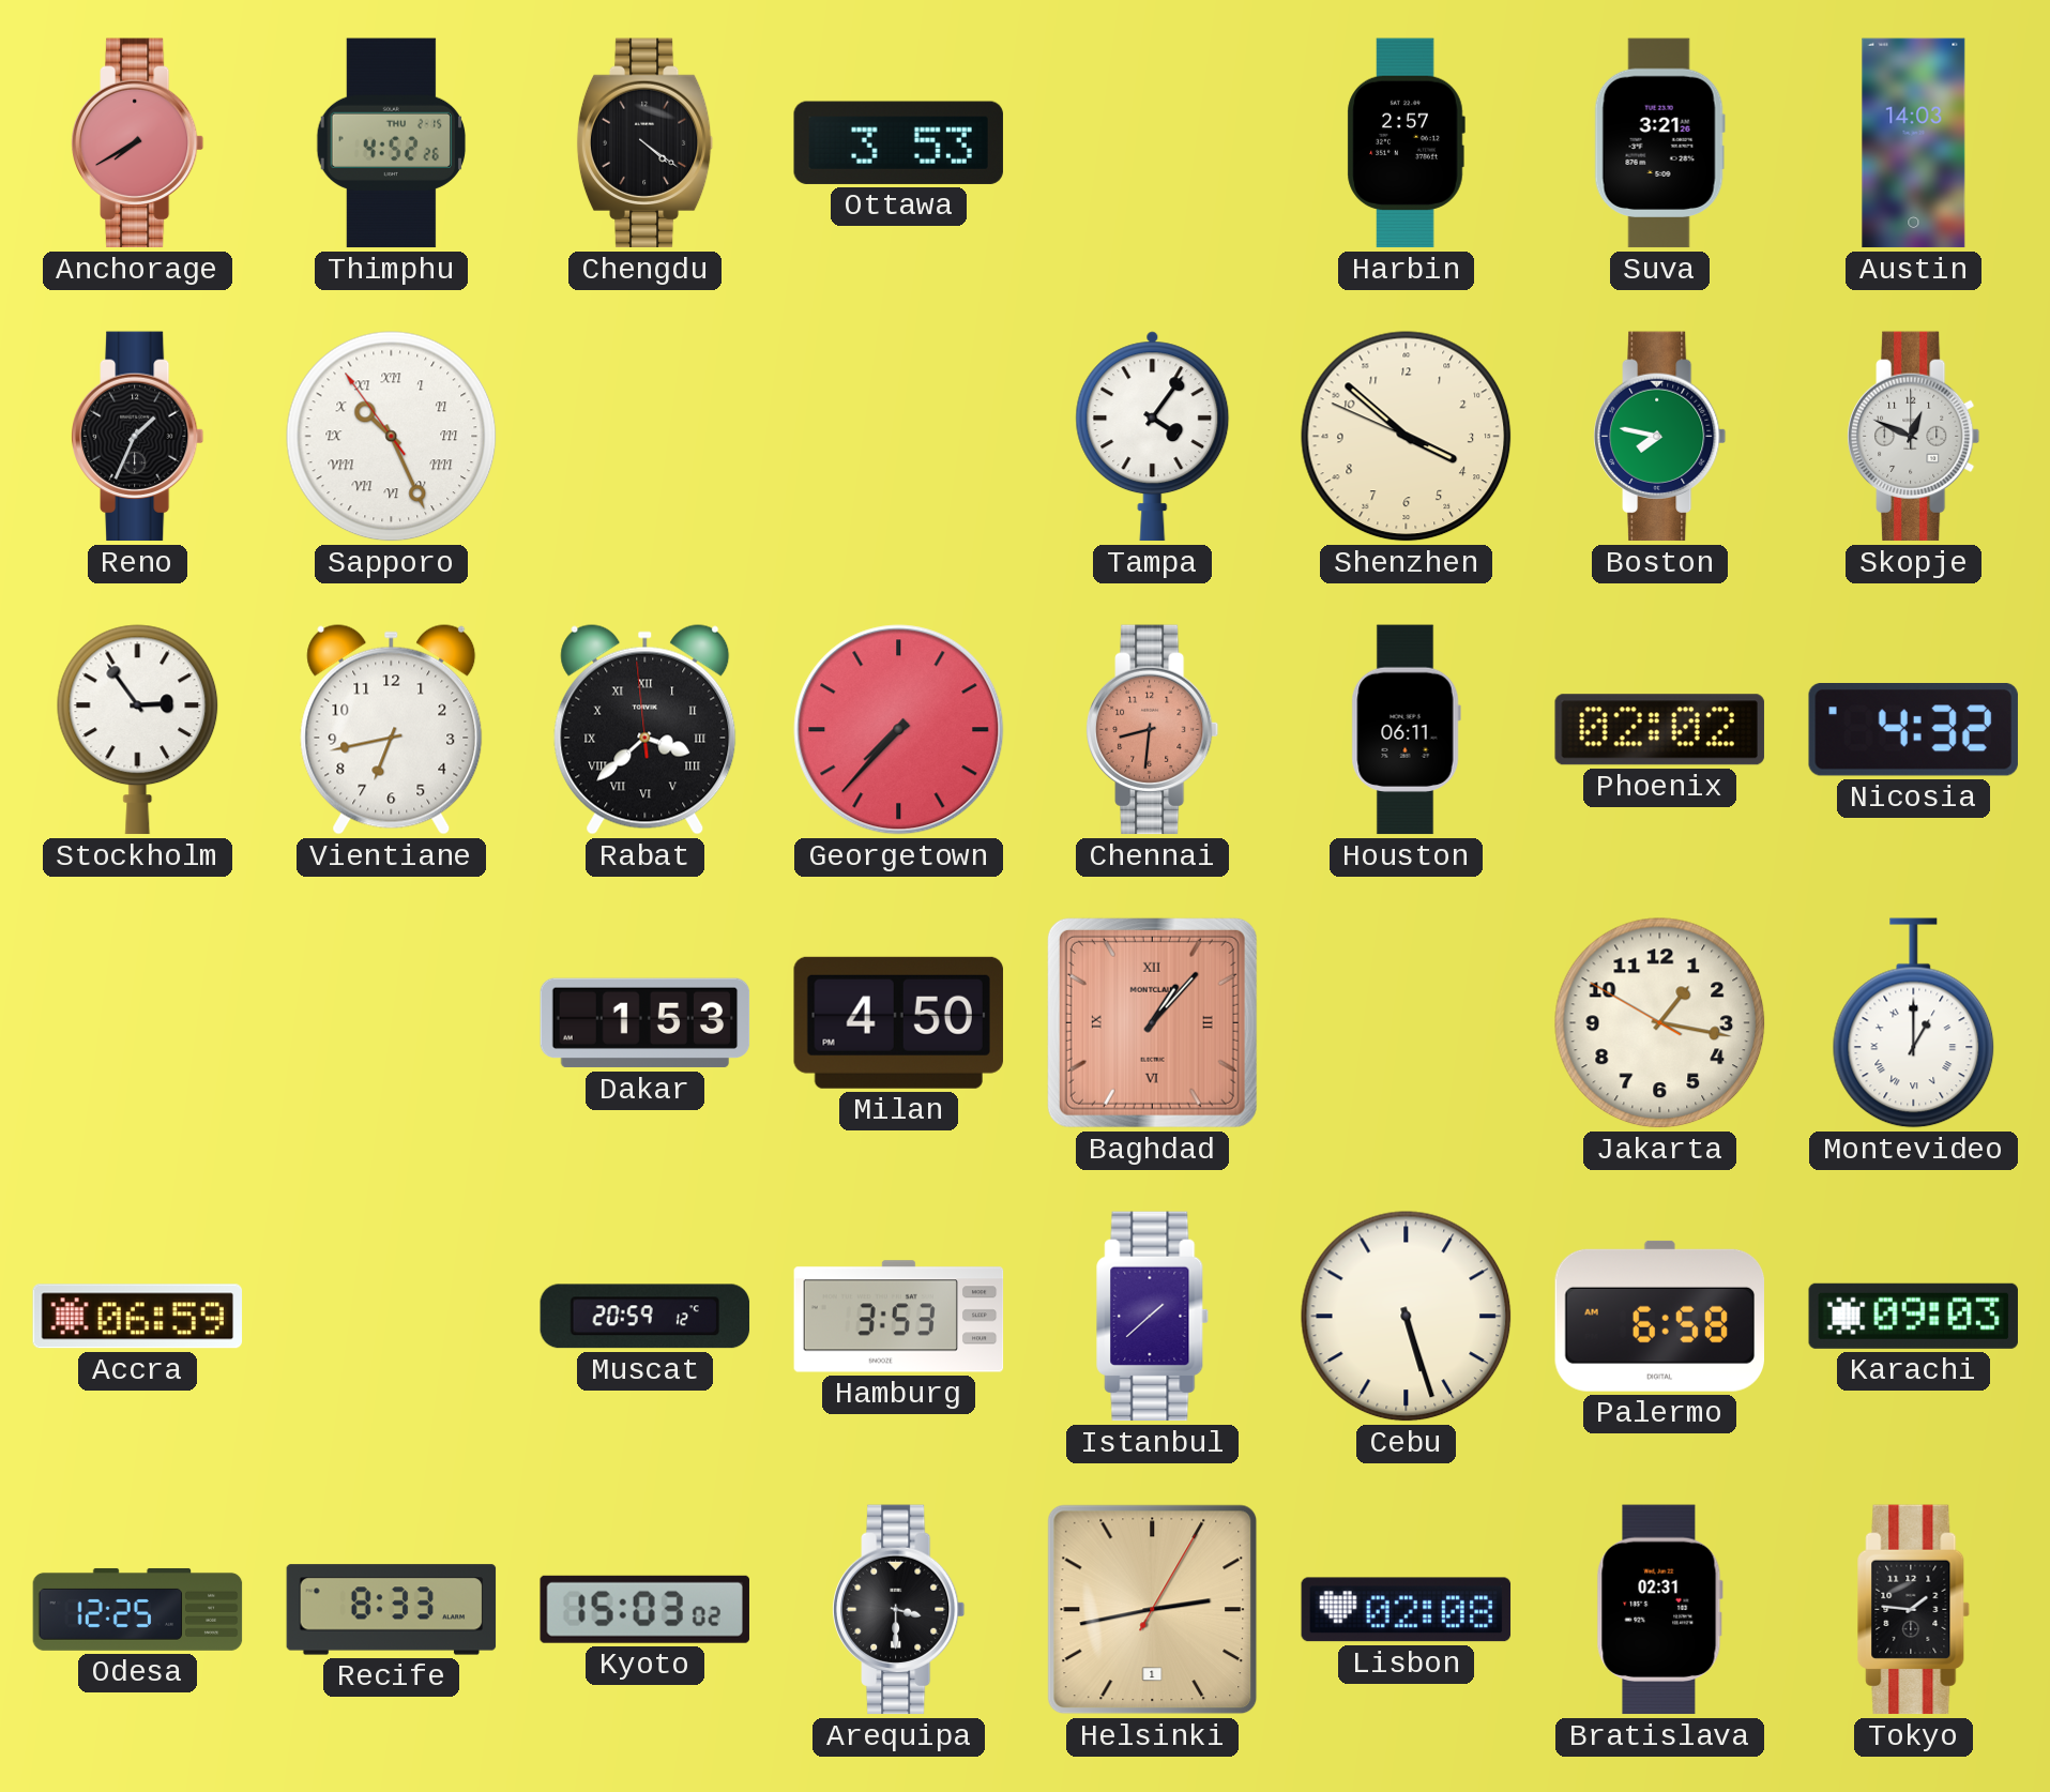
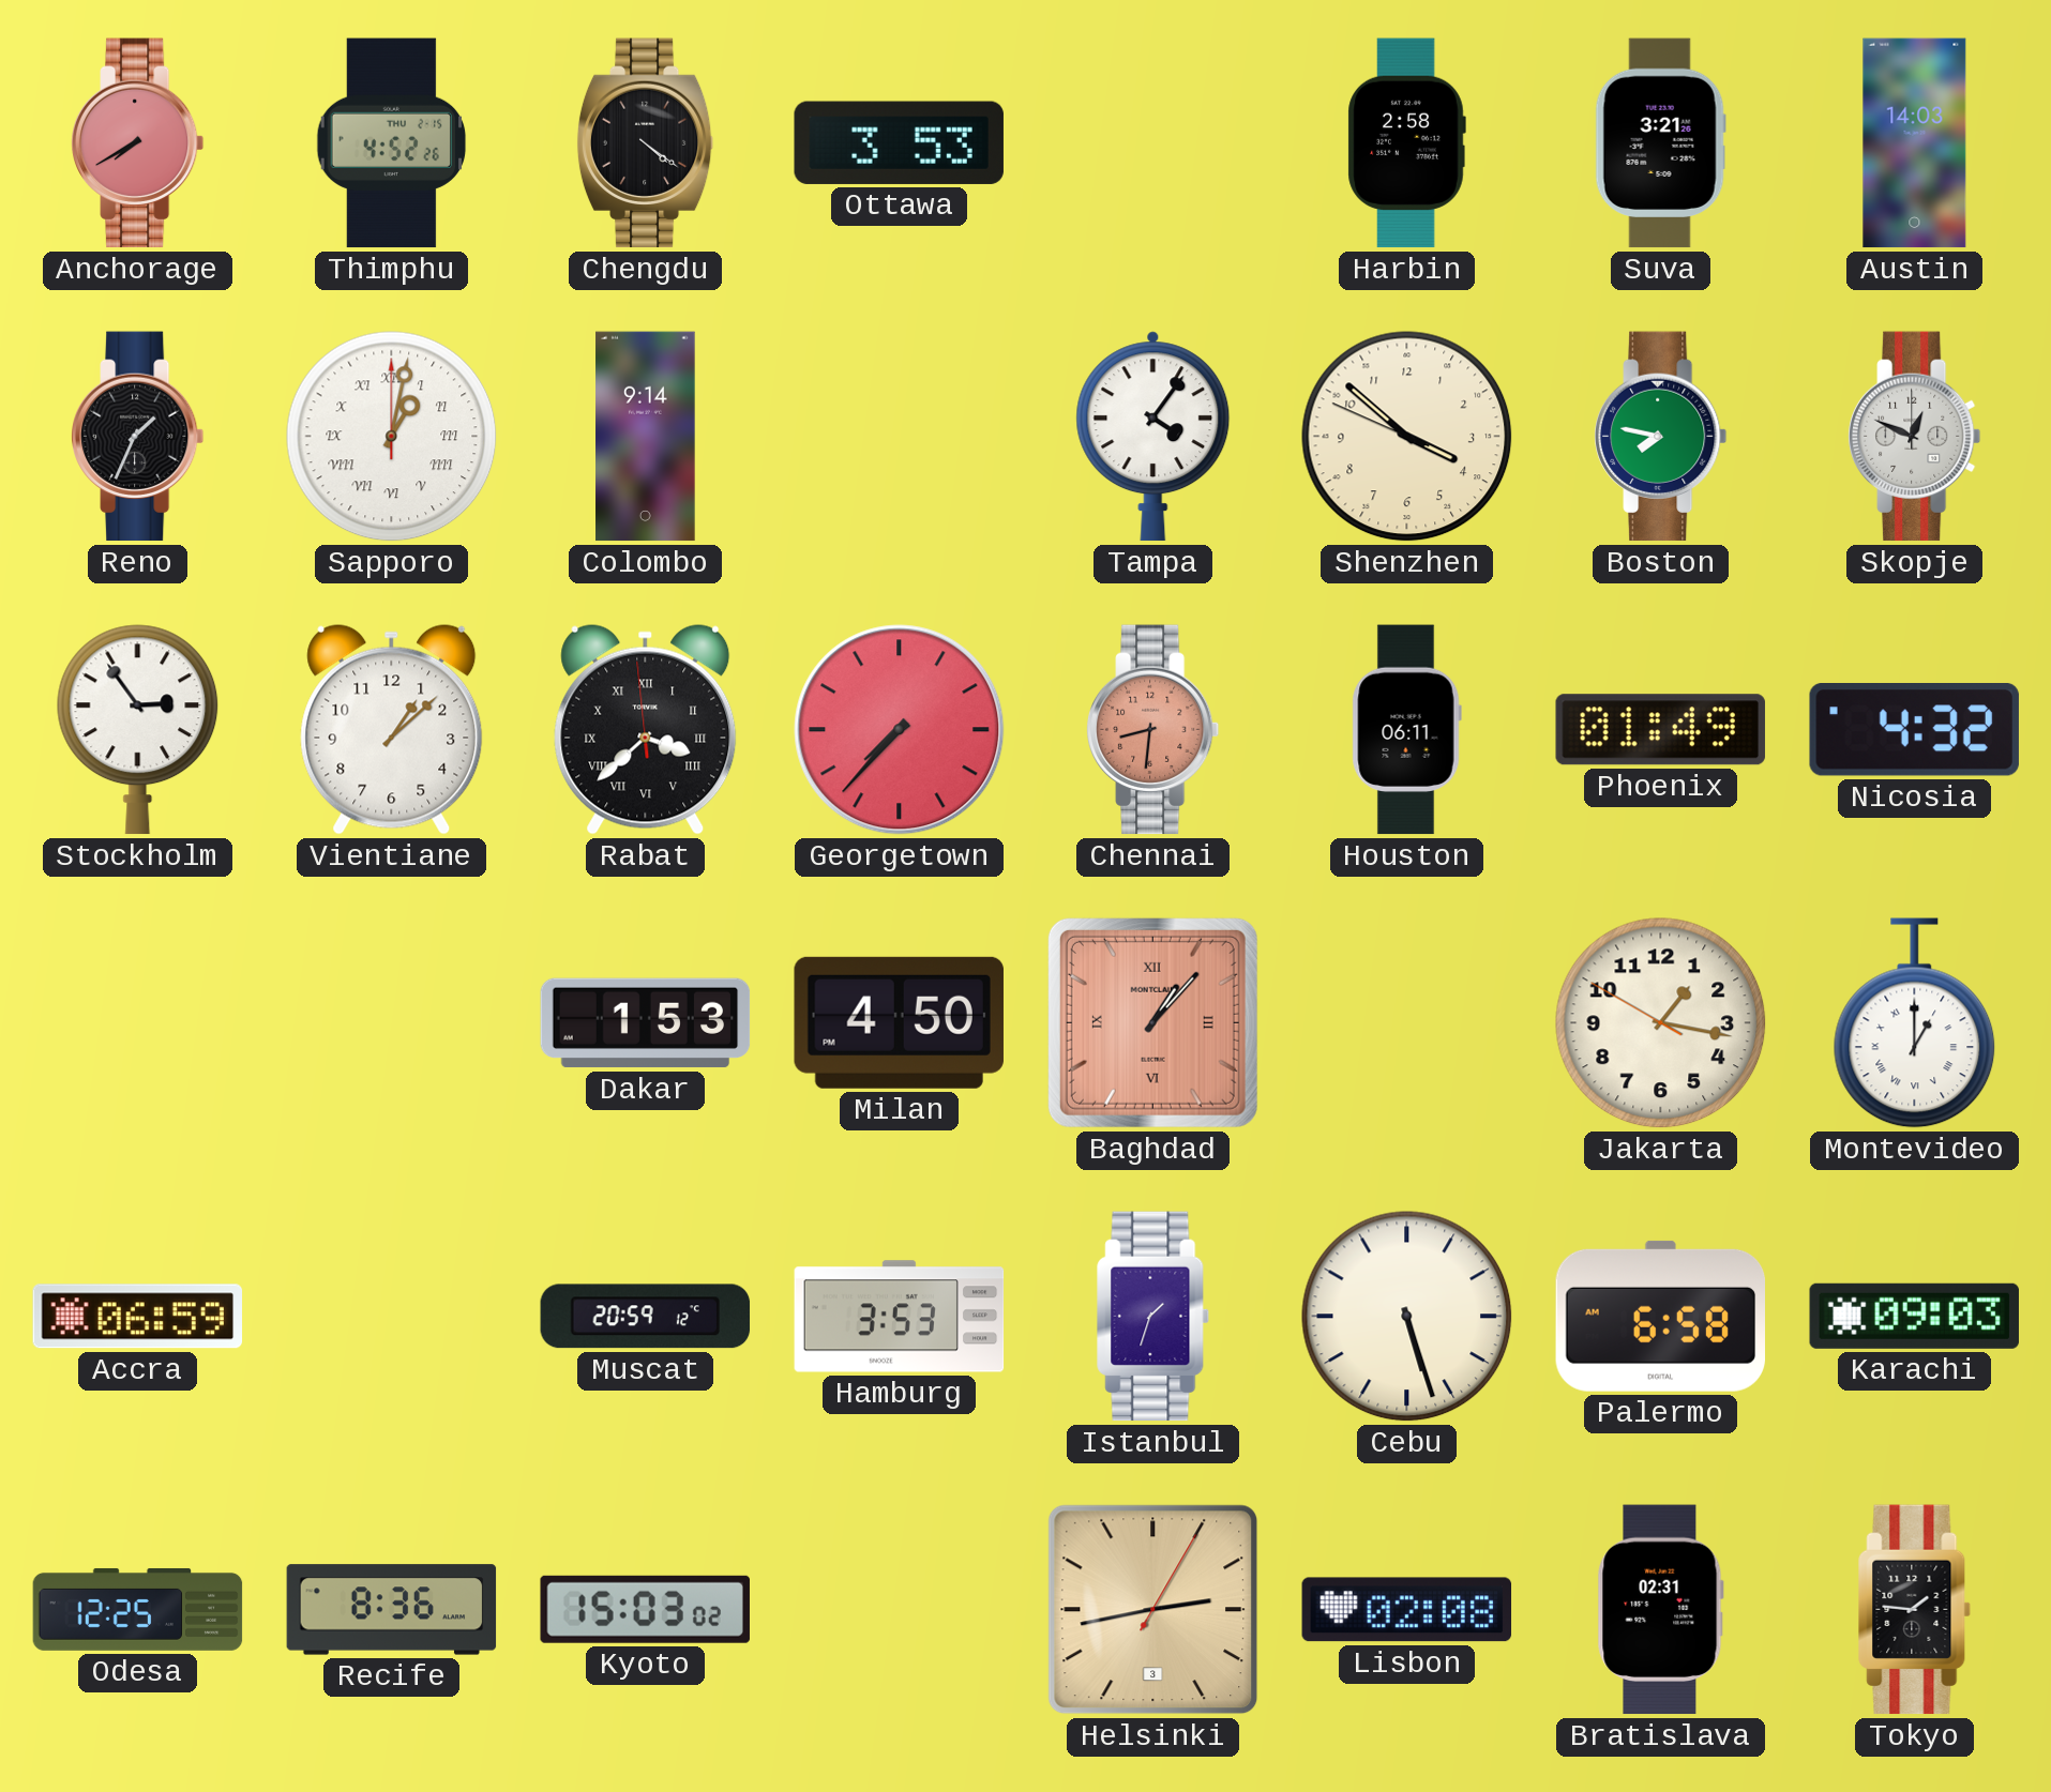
Harbin: 2:57 -> 2:58
Sapporo: 10:25 -> 1:02
Colombo: none -> 9:14
Vientiane: 6:43 -> 1:08
Phoenix: 02:02 -> 01:49
Istanbul: 1:38 -> 1:33
Recife: 8:33 -> 8:36
Arequipa: 3:30 -> none
Helsinki date: 1 -> 3
